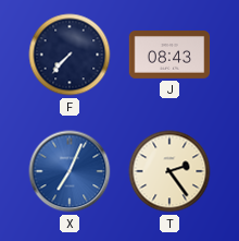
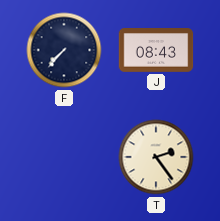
X: 7:04 -> none
